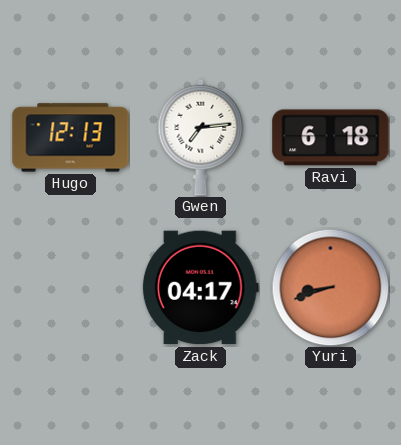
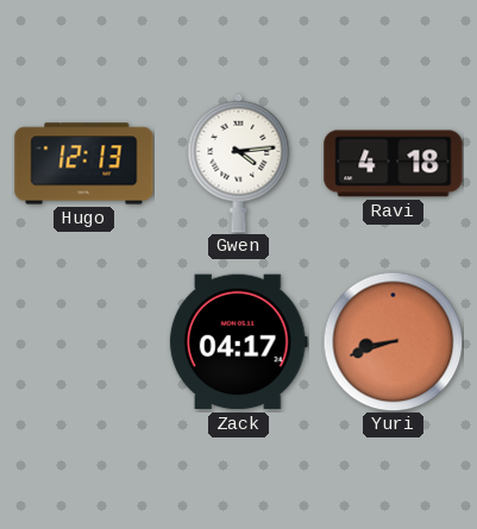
Gwen: 7:14 -> 4:14
Ravi: 6:18 -> 4:18
